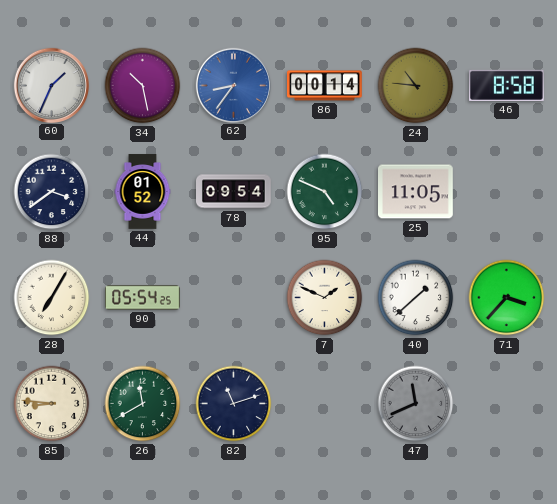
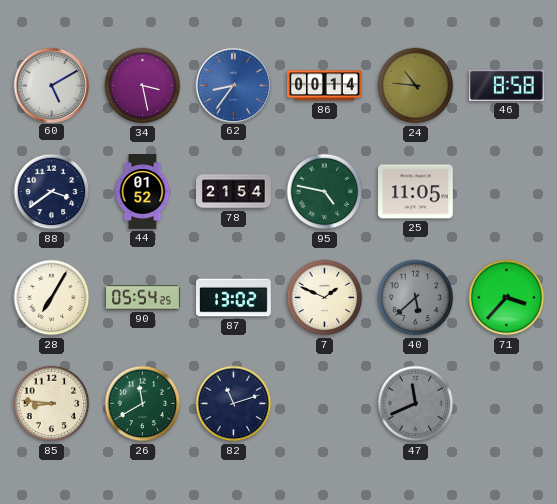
60: 1:34 -> 5:10
34: 10:28 -> 3:28
78: 09:54 -> 21:54
95: 4:49 -> 4:47
87: none -> 13:02
40: 1:38 -> 5:38
40 dial: white -> grey
